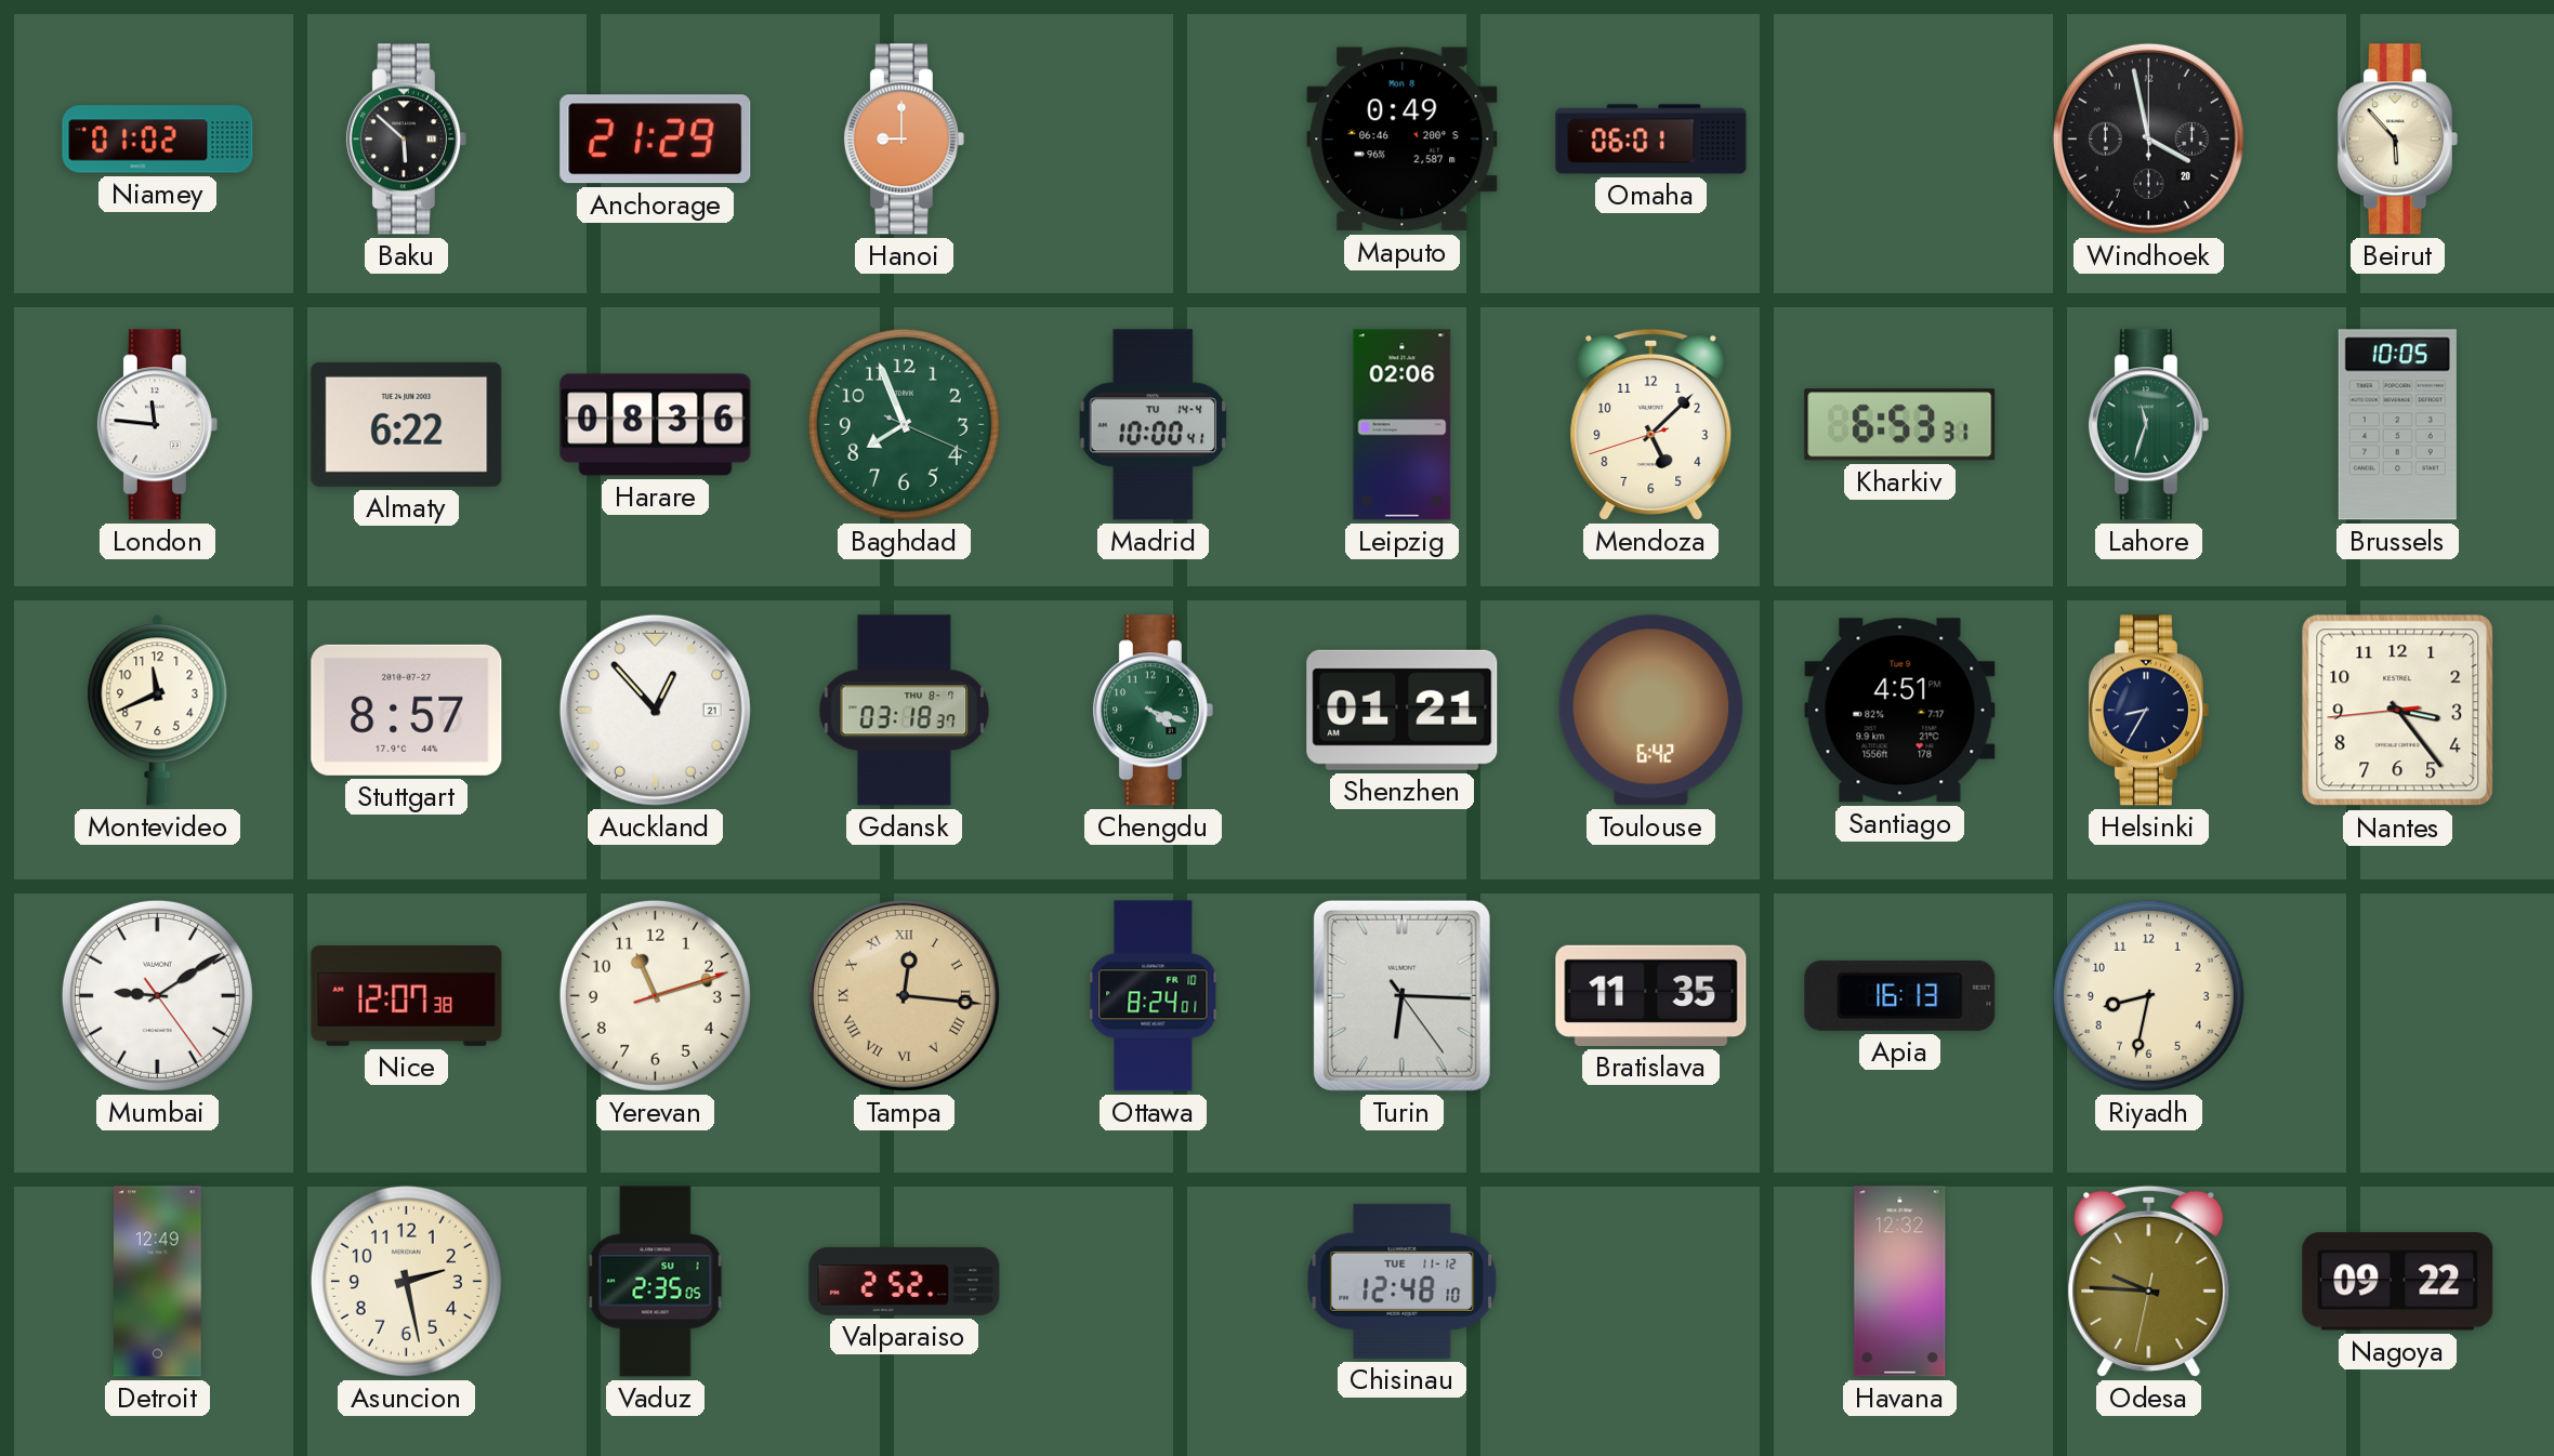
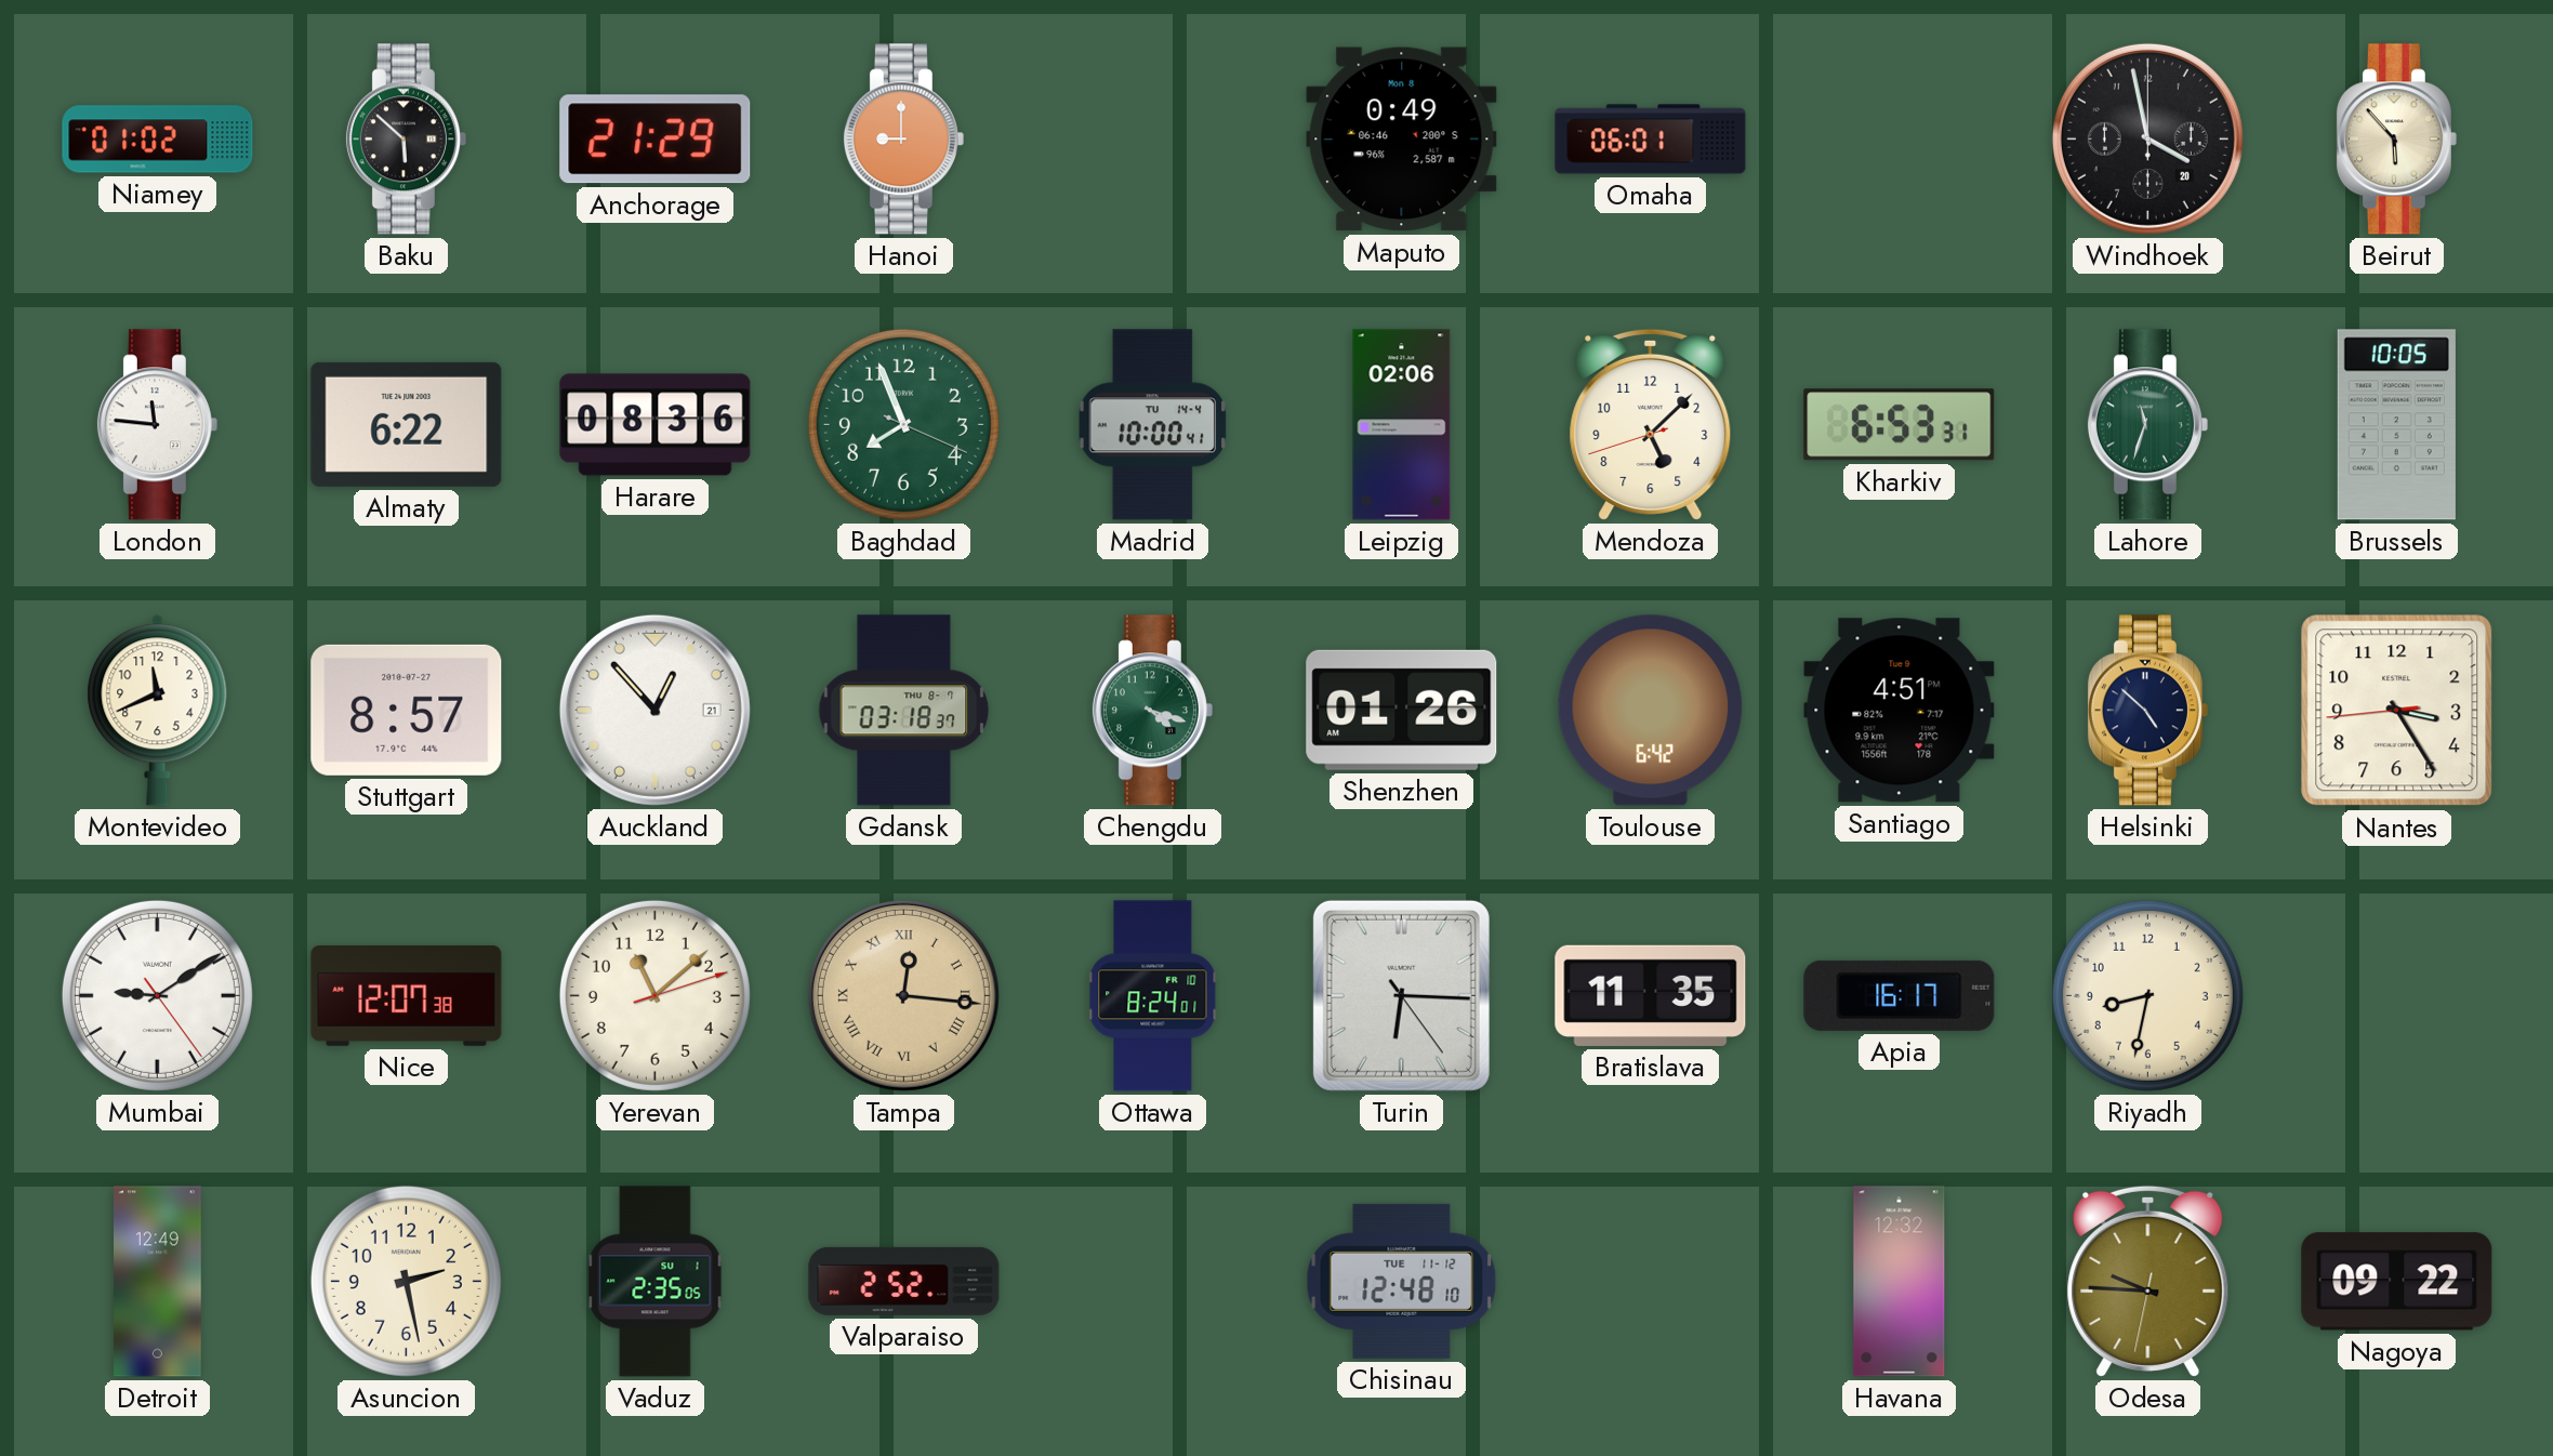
Shenzhen: 01:21 -> 01:26
Helsinki: 8:35 -> 4:52
Nantes: 3:23 -> 3:24
Yerevan: 11:12 -> 11:08
Apia: 16:13 -> 16:17
